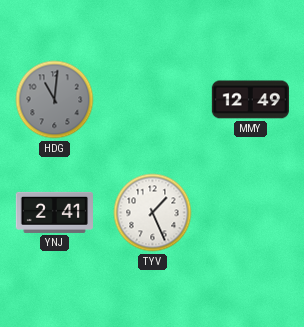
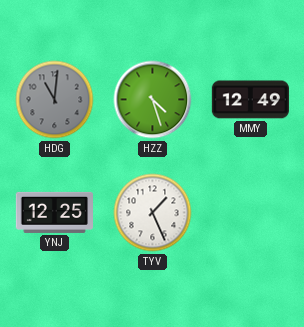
HZZ: none -> 4:27
YNJ: 2:41 -> 12:25
